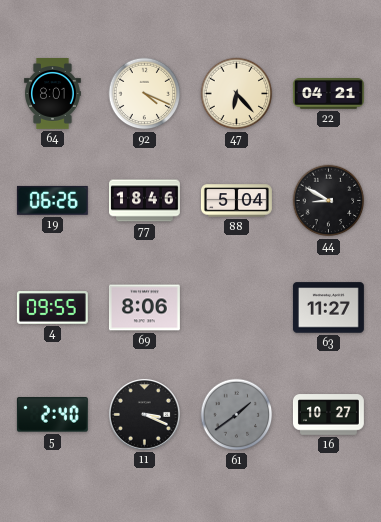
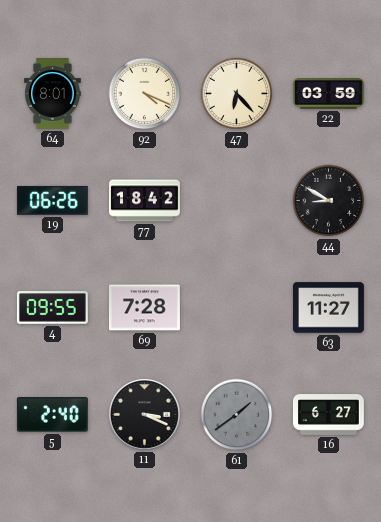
22: 04:21 -> 03:59
77: 18:46 -> 18:42
88: 5:04 -> none
69: 8:06 -> 7:28
16: 10:27 -> 6:27
